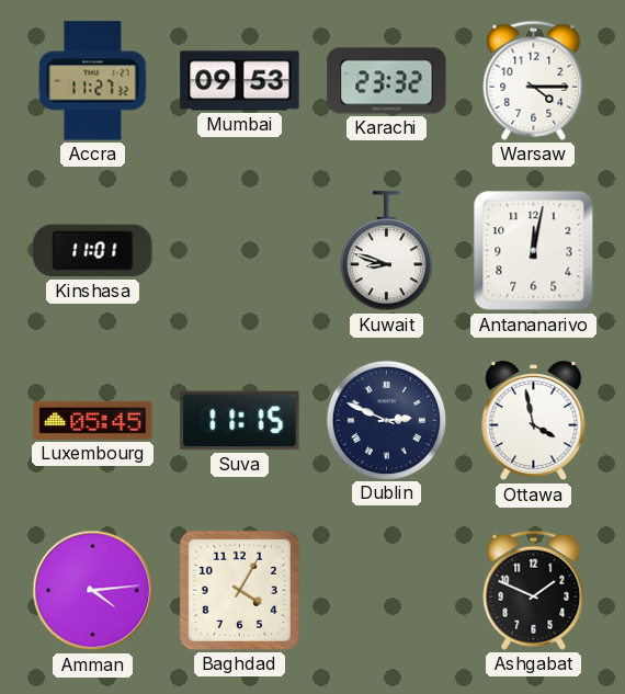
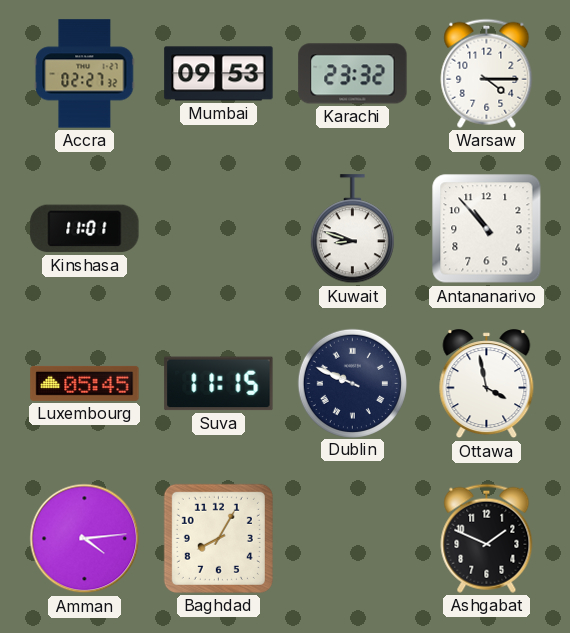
Accra: 11:27 -> 02:27
Antananarivo: 12:02 -> 10:53
Dublin: 2:49 -> 9:49
Baghdad: 4:05 -> 8:05
